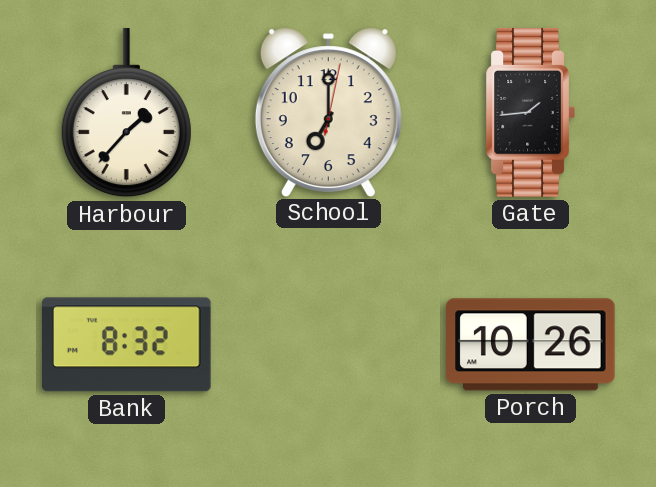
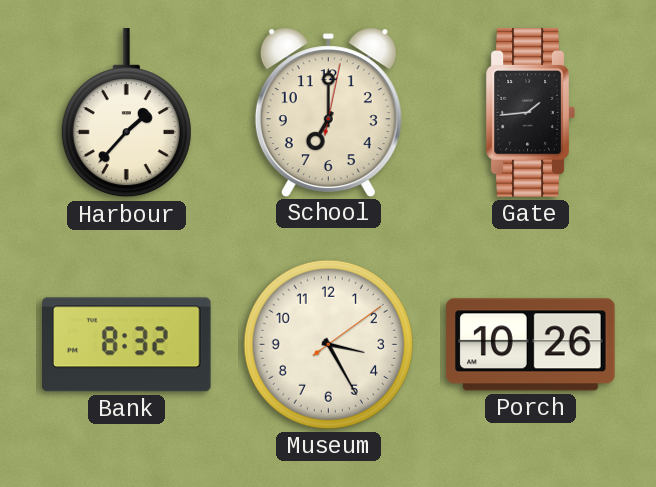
Museum: none -> 3:25
